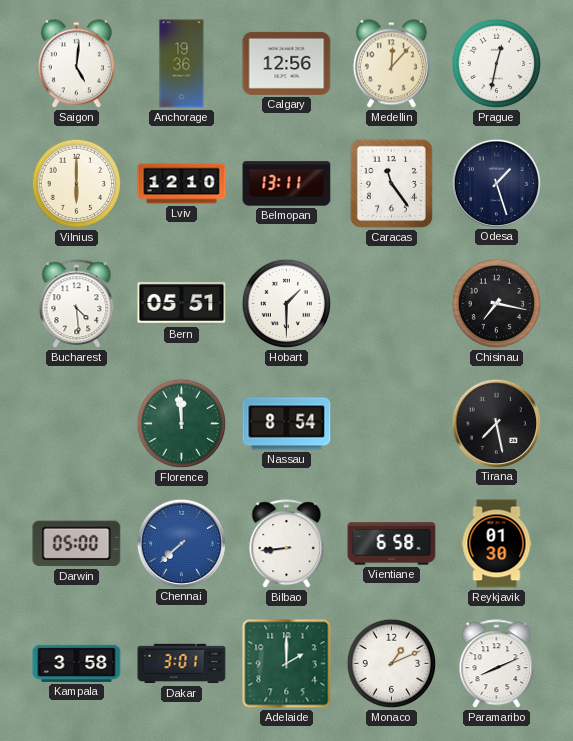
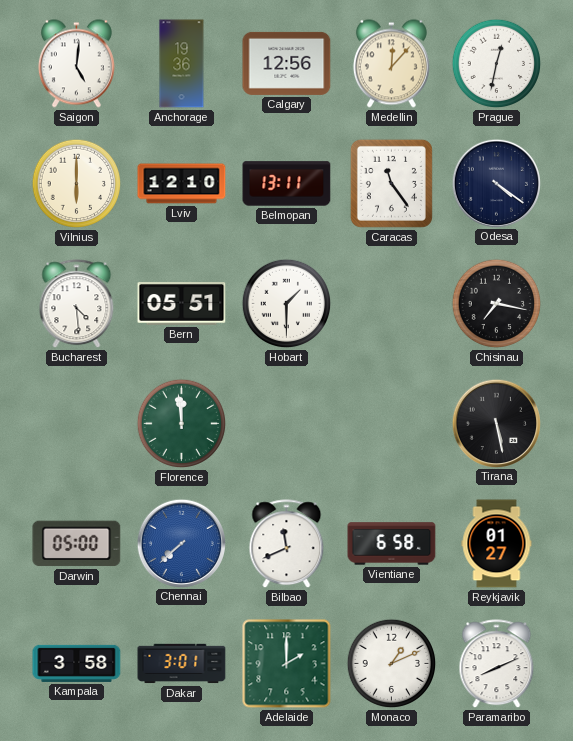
Odesa: 1:27 -> 4:21
Nassau: 8:54 -> none
Tirana: 7:28 -> 5:28
Bilbao: 8:44 -> 11:41
Reykjavik: 01:30 -> 01:27
